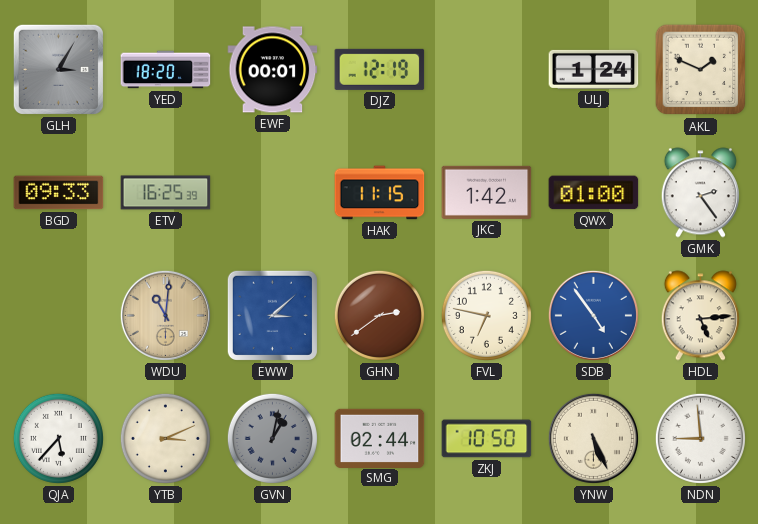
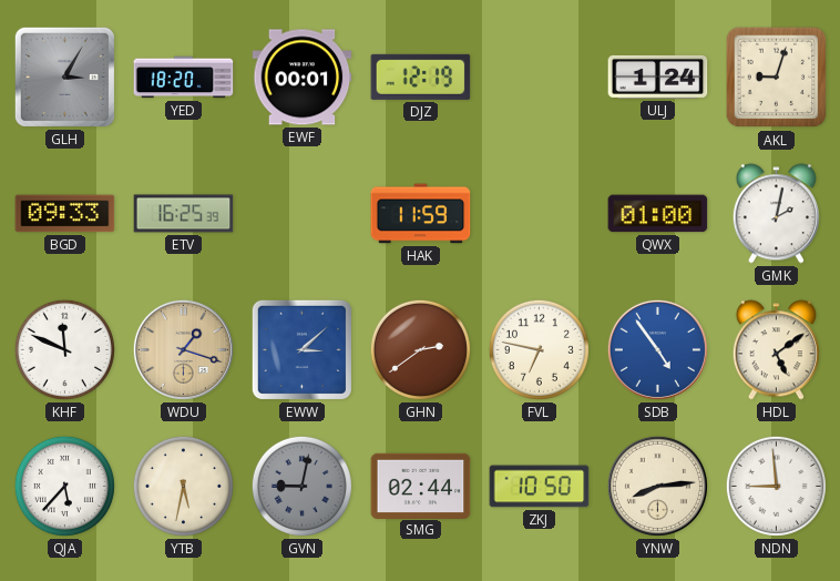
AKL: 1:49 -> 9:03
HAK: 11:15 -> 11:59
JKC: 1:42 -> none
GMK: 2:24 -> 2:02
KHF: none -> 11:49
WDU: 11:01 -> 1:18
HDL: 5:14 -> 5:09
YTB: 3:11 -> 5:32
GVN: 1:02 -> 9:02
YNW: 5:26 -> 8:14
